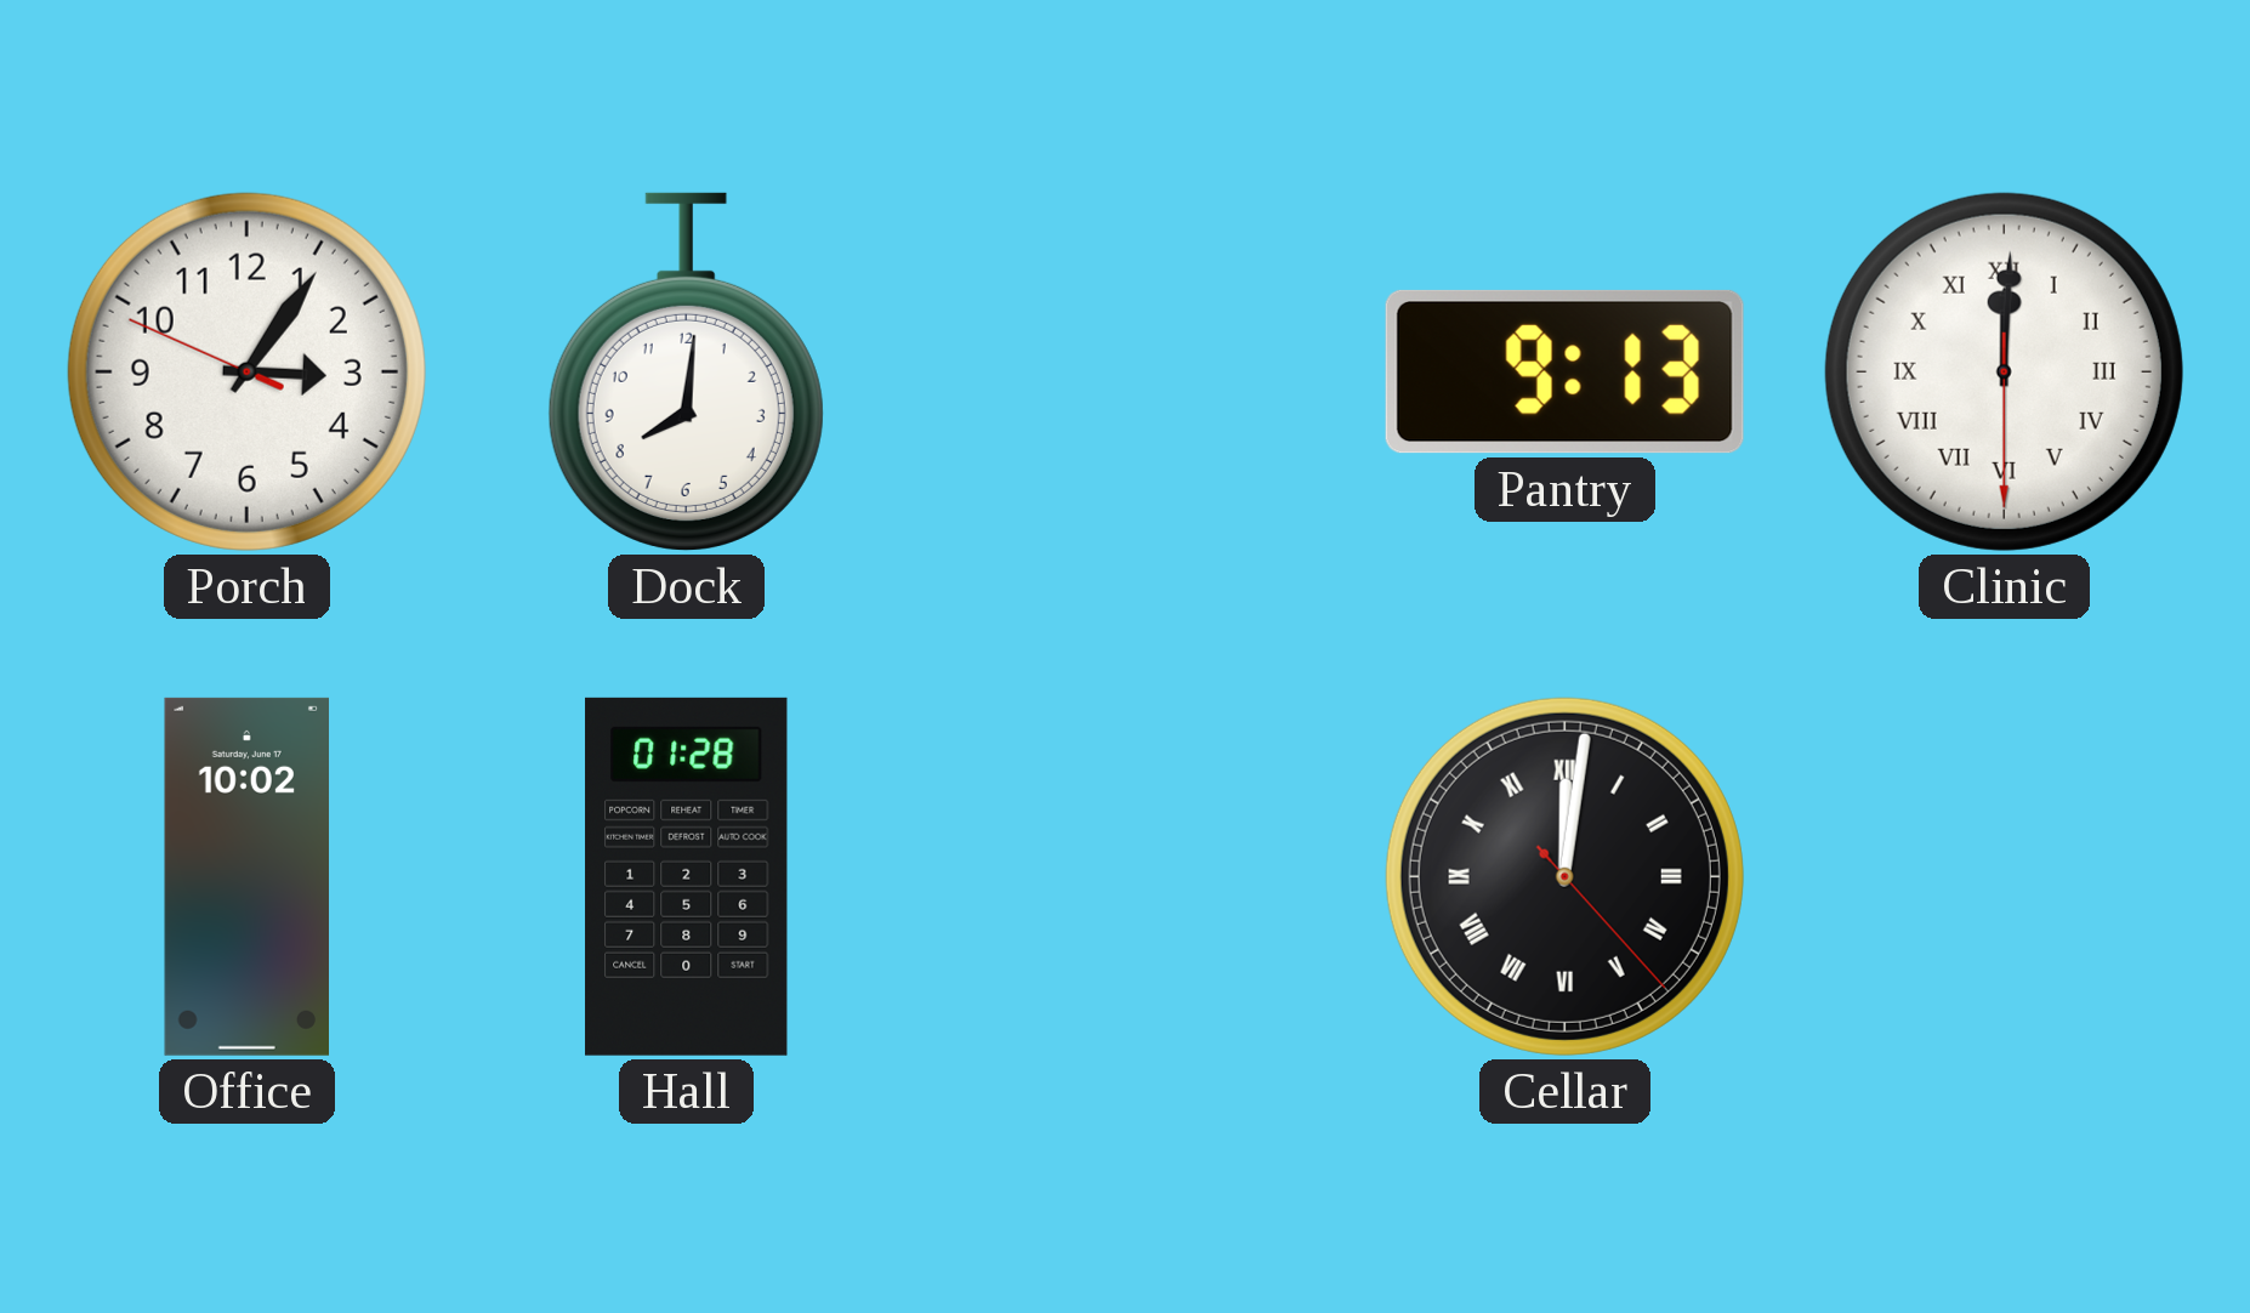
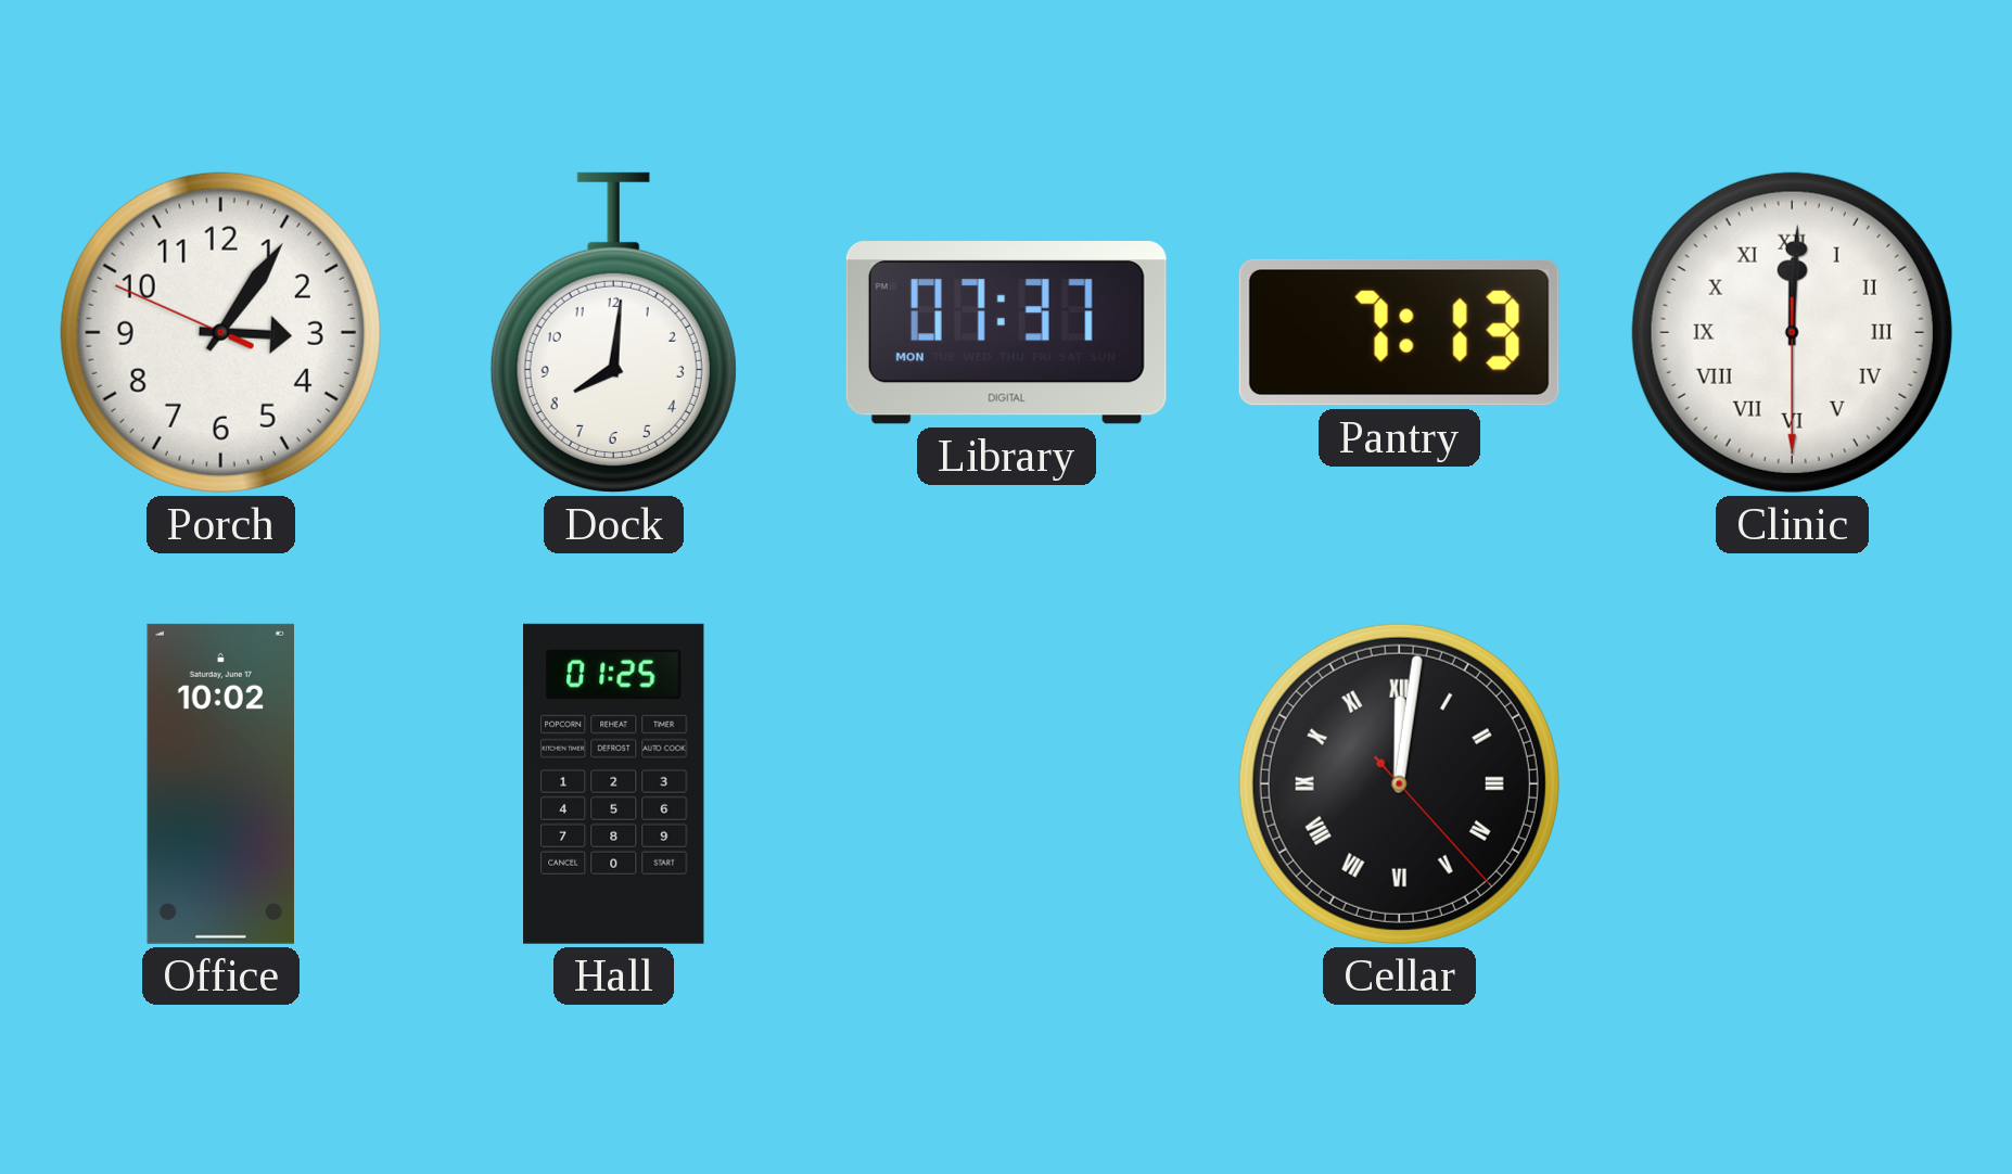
Library: none -> 07:37
Pantry: 9:13 -> 7:13
Hall: 01:28 -> 01:25
